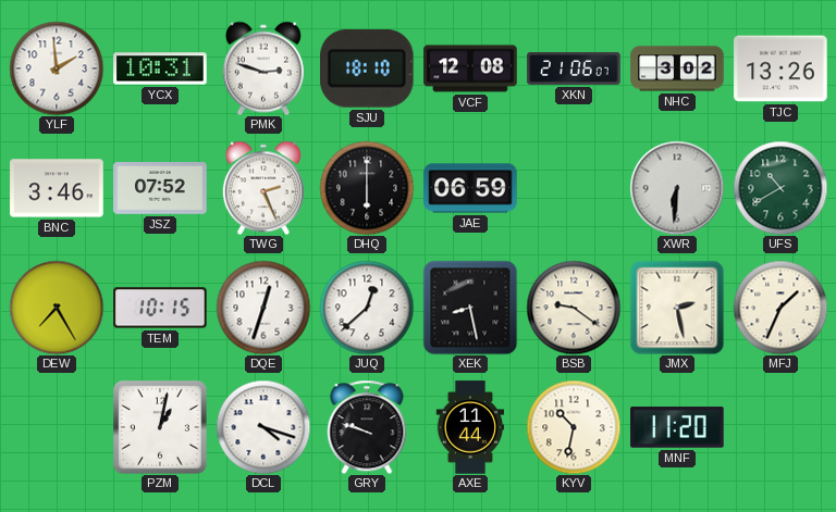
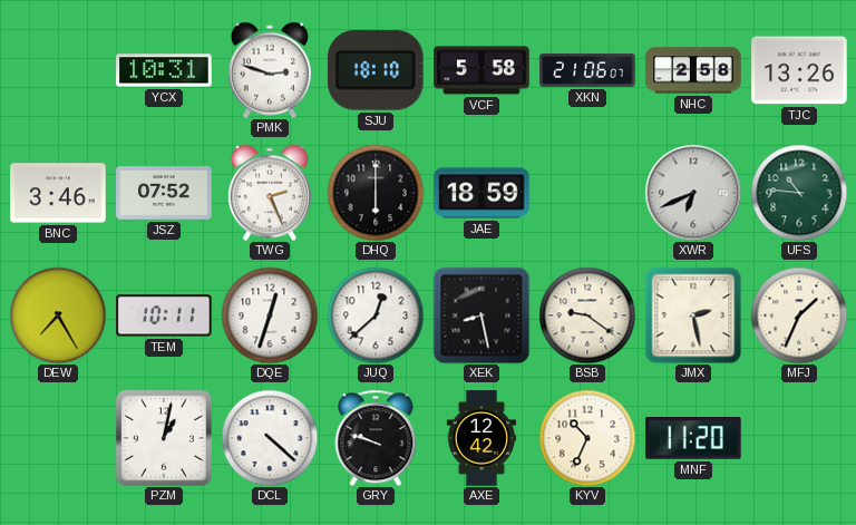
YLF: 1:59 -> none
VCF: 12:08 -> 5:58
NHC: 3:02 -> 2:58
JAE: 06:59 -> 18:59
XWR: 6:31 -> 6:41
UFS: 10:40 -> 10:46
TEM: 10:15 -> 10:11
DCL: 4:18 -> 4:22
AXE: 11:44 -> 12:42
KYV: 10:32 -> 10:34
